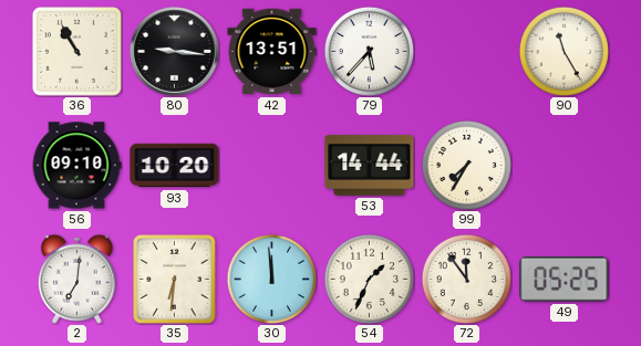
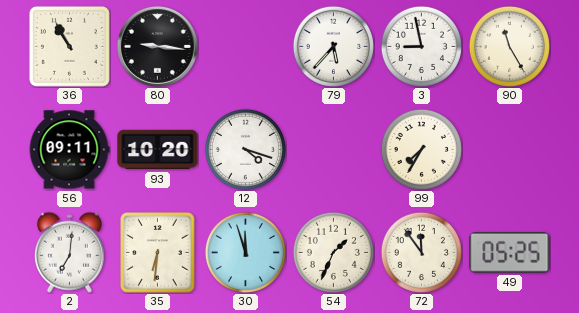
42: 13:51 -> none
3: none -> 8:58
56: 09:10 -> 09:11
12: none -> 4:18
53: 14:44 -> none
30: 11:59 -> 11:57
